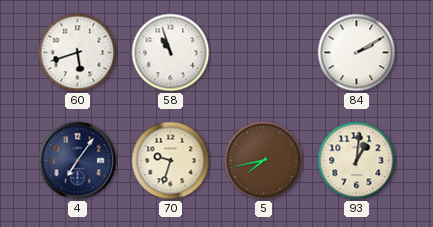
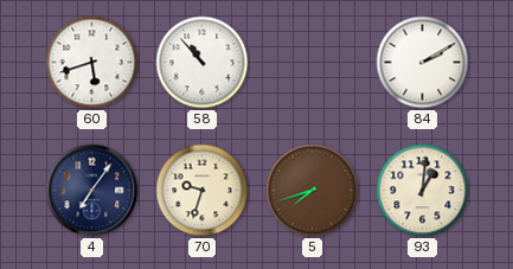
58: 10:57 -> 10:53
5: 7:43 -> 7:42
